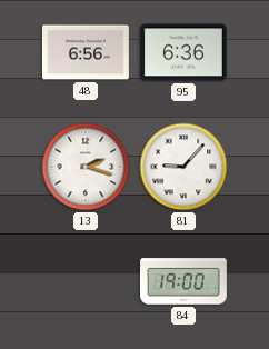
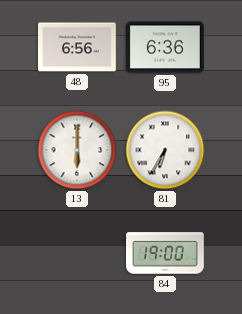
13: 2:18 -> 6:00
81: 9:07 -> 6:35
